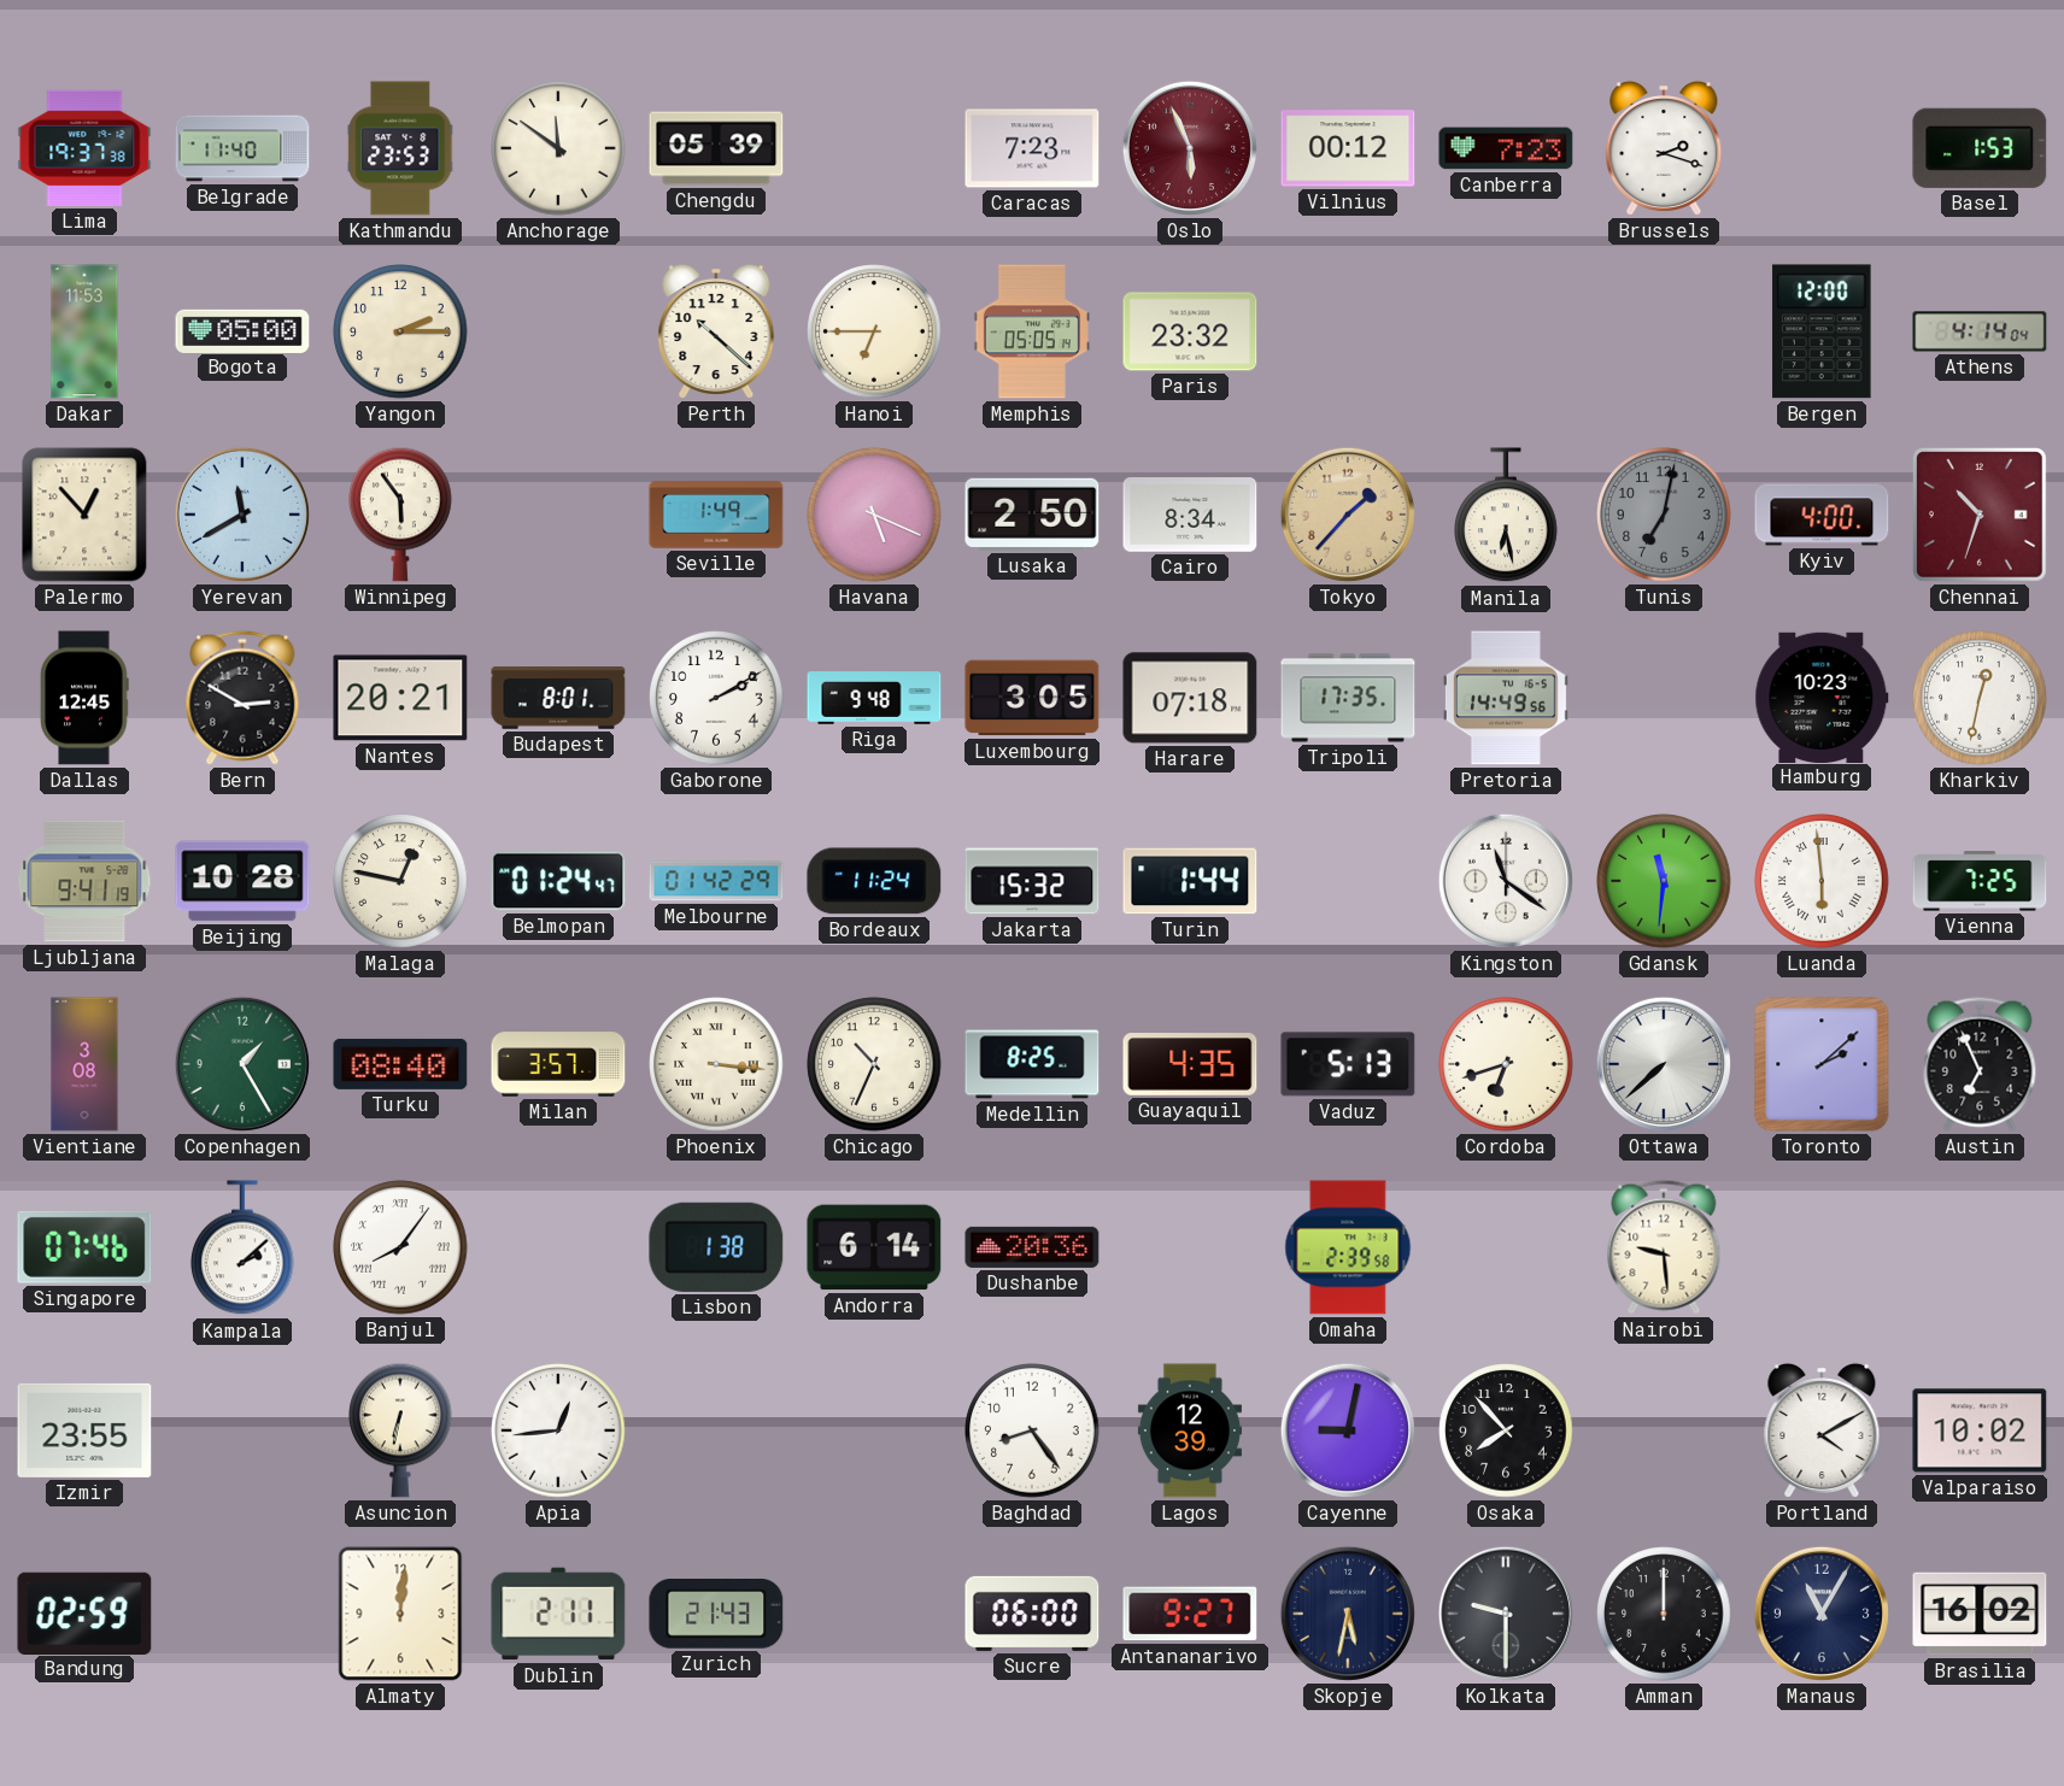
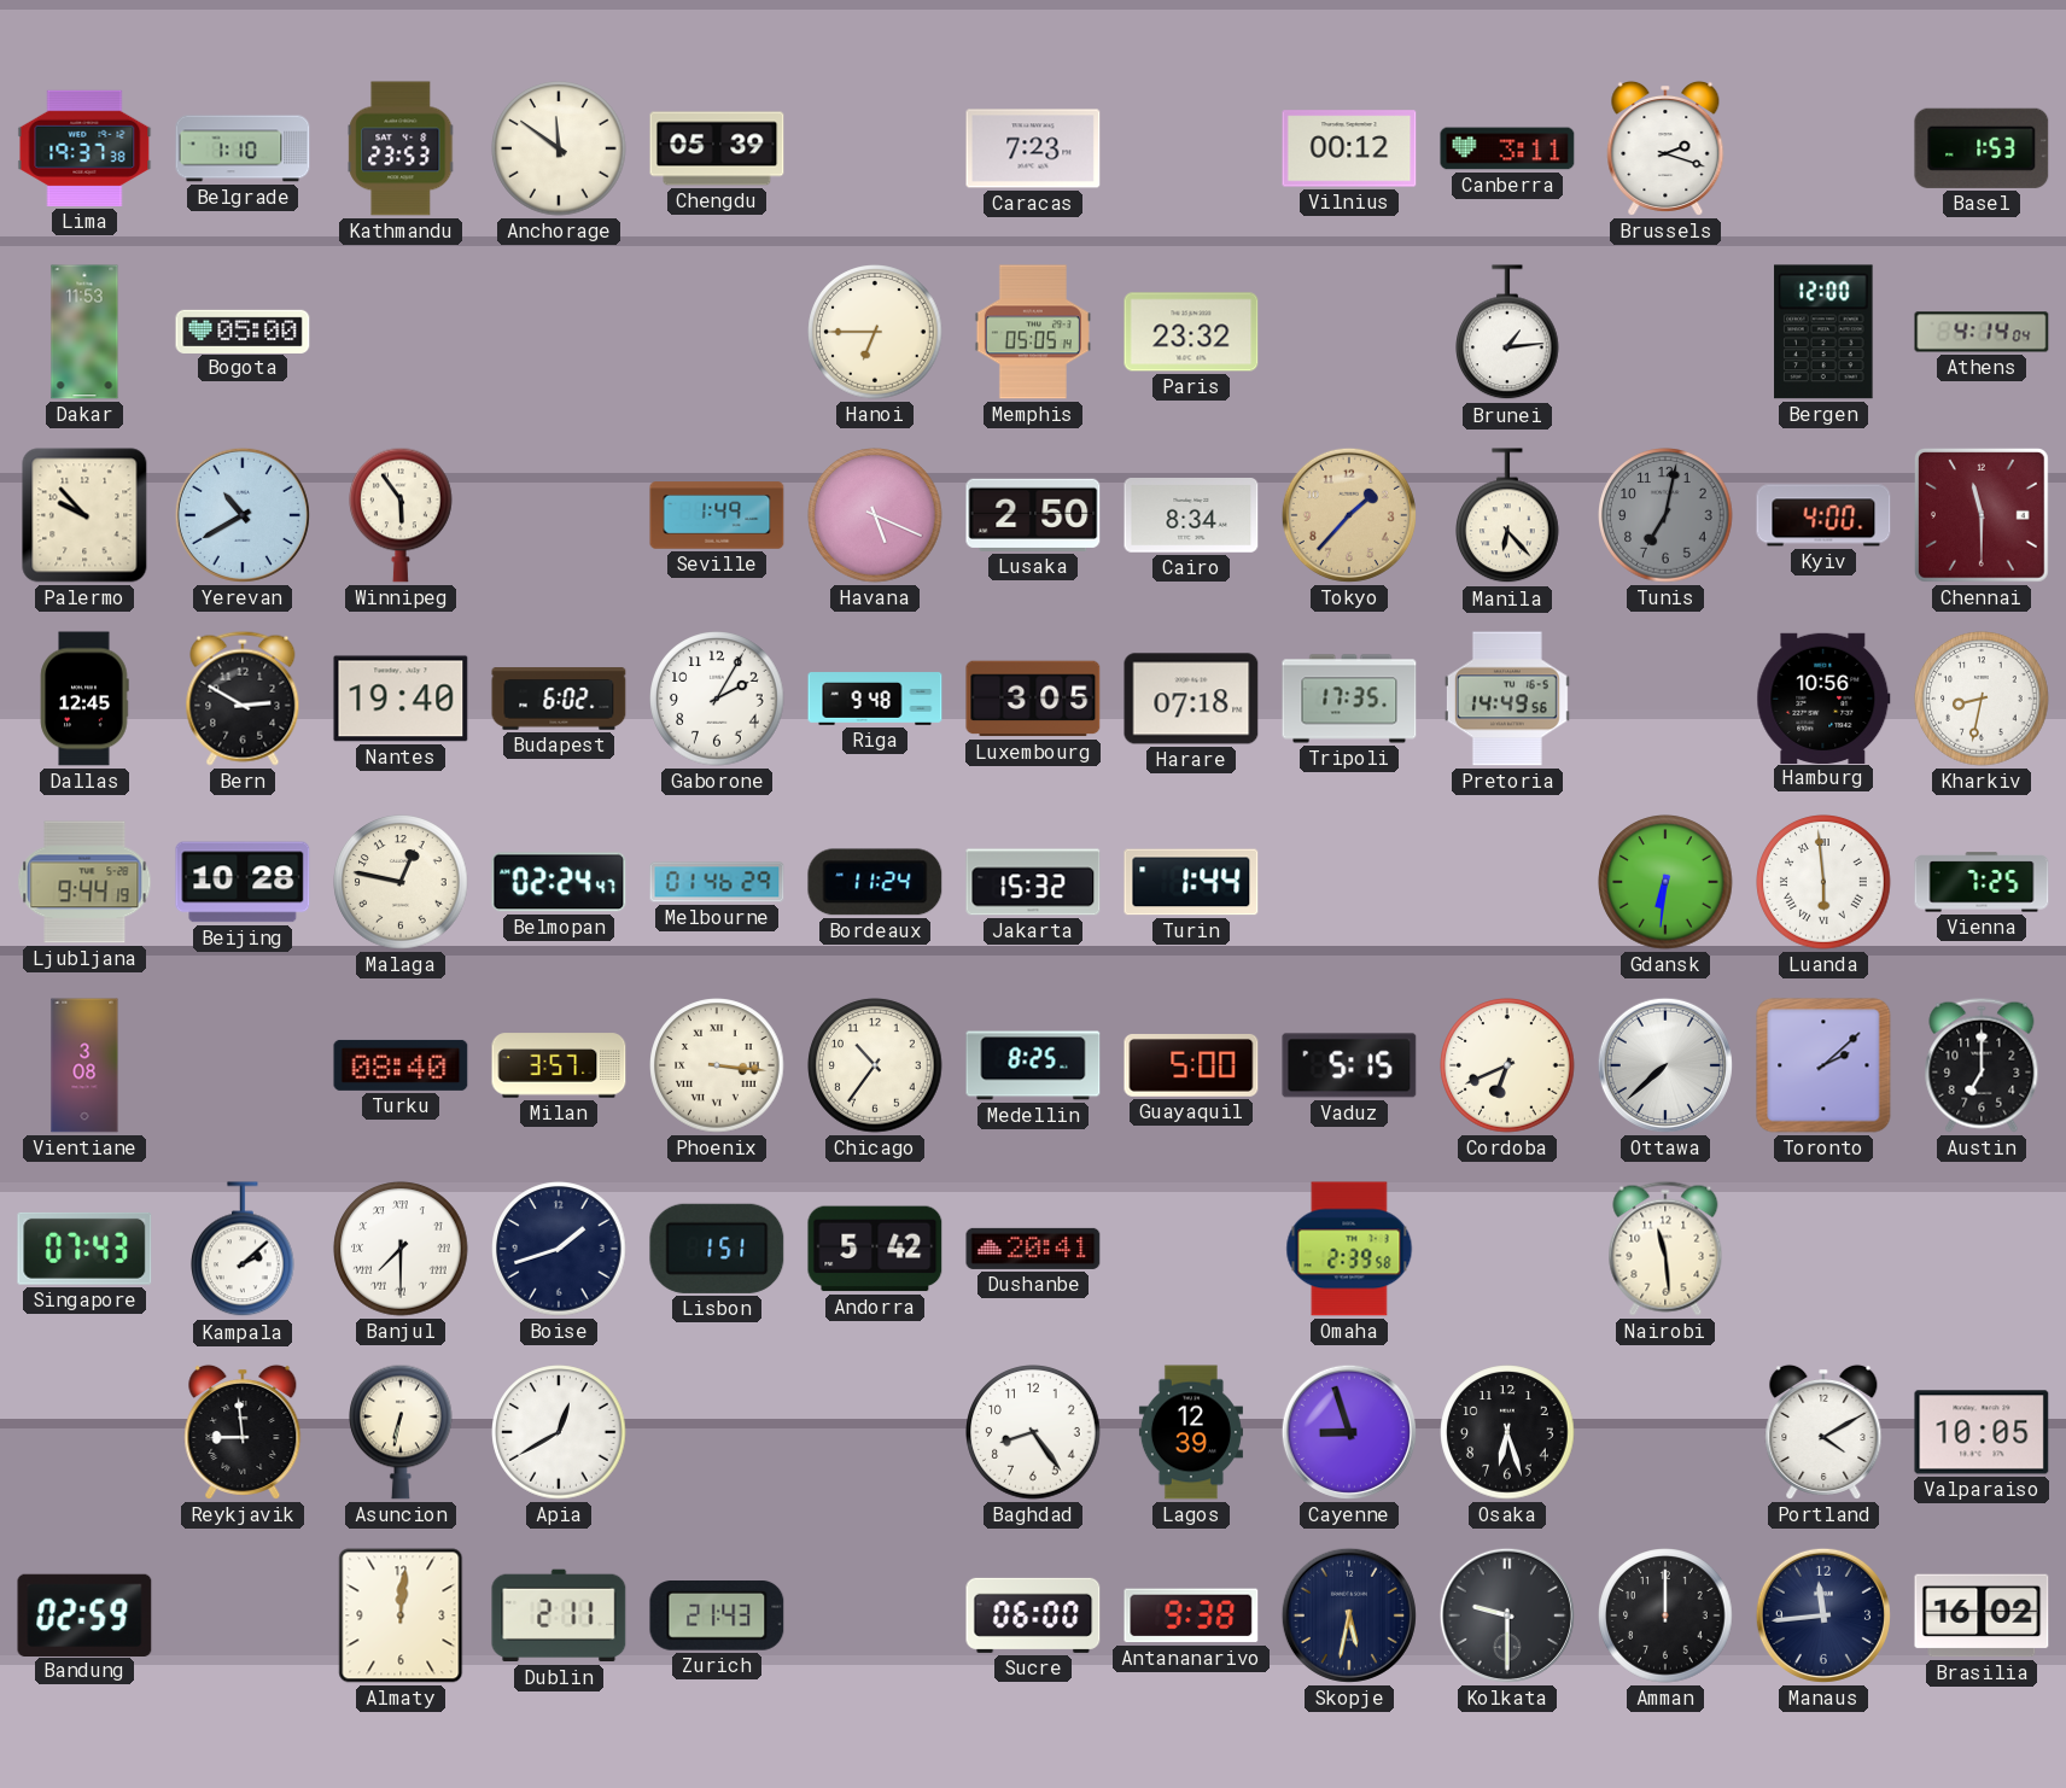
Belgrade: 11:40 -> 1:10
Oslo: 5:56 -> none
Canberra: 7:23 -> 3:11
Yangon: 2:15 -> none
Perth: 10:22 -> none
Brunei: none -> 1:14
Palermo: 12:53 -> 9:53
Yerevan: 11:40 -> 10:40
Manila: 6:28 -> 6:23
Chennai: 10:33 -> 11:30
Nantes: 20:21 -> 19:40
Budapest: 8:01 -> 6:02
Gaborone: 2:10 -> 2:05
Hamburg: 10:23 -> 10:56
Kharkiv: 12:32 -> 8:32
Ljubljana: 9:41 -> 9:44
Belmopan: 01:24 -> 02:24
Melbourne: 01:42 -> 01:46
Kingston: 11:21 -> none
Gdansk: 11:31 -> 6:31
Copenhagen: 1:25 -> none
Chicago: 10:34 -> 10:36
Guayaquil: 4:35 -> 5:00
Vaduz: 5:13 -> 5:15
Cordoba: 6:42 -> 6:41
Austin: 6:56 -> 7:00
Singapore: 07:46 -> 07:43
Banjul: 8:06 -> 7:30
Boise: none -> 1:42
Lisbon: 1:38 -> 1:51
Andorra: 6:14 -> 5:42
Dushanbe: 20:36 -> 20:41
Nairobi: 9:29 -> 11:29
Izmir: 23:55 -> none
Reykjavik: none -> 8:59
Apia: 12:44 -> 12:40
Cayenne: 9:02 -> 8:57
Osaka: 7:53 -> 6:27
Valparaiso: 10:02 -> 10:05
Antananarivo: 9:27 -> 9:38
Manaus: 11:05 -> 11:44
